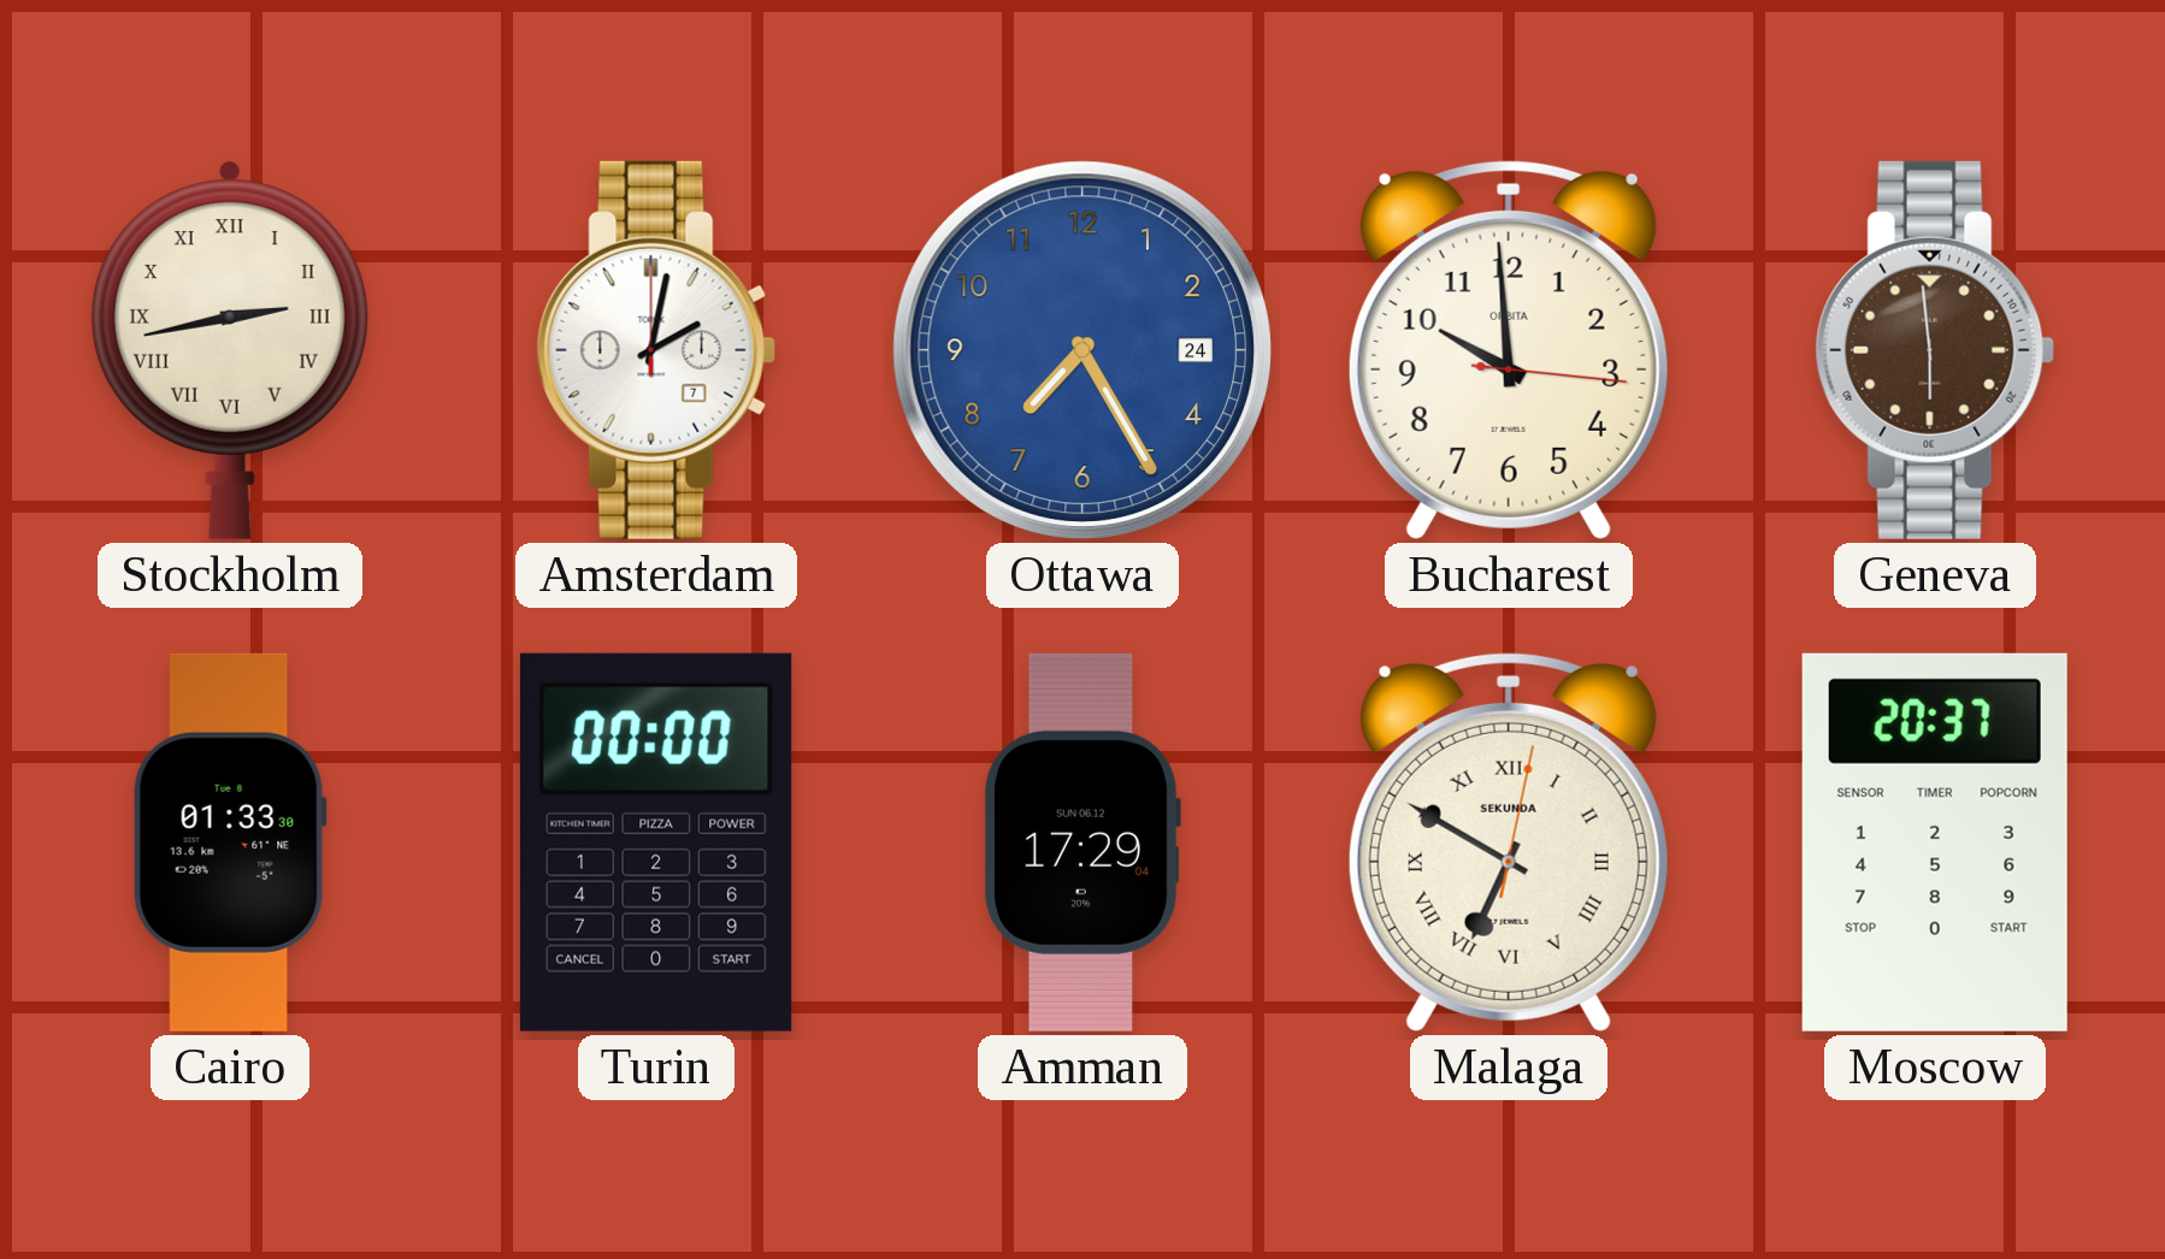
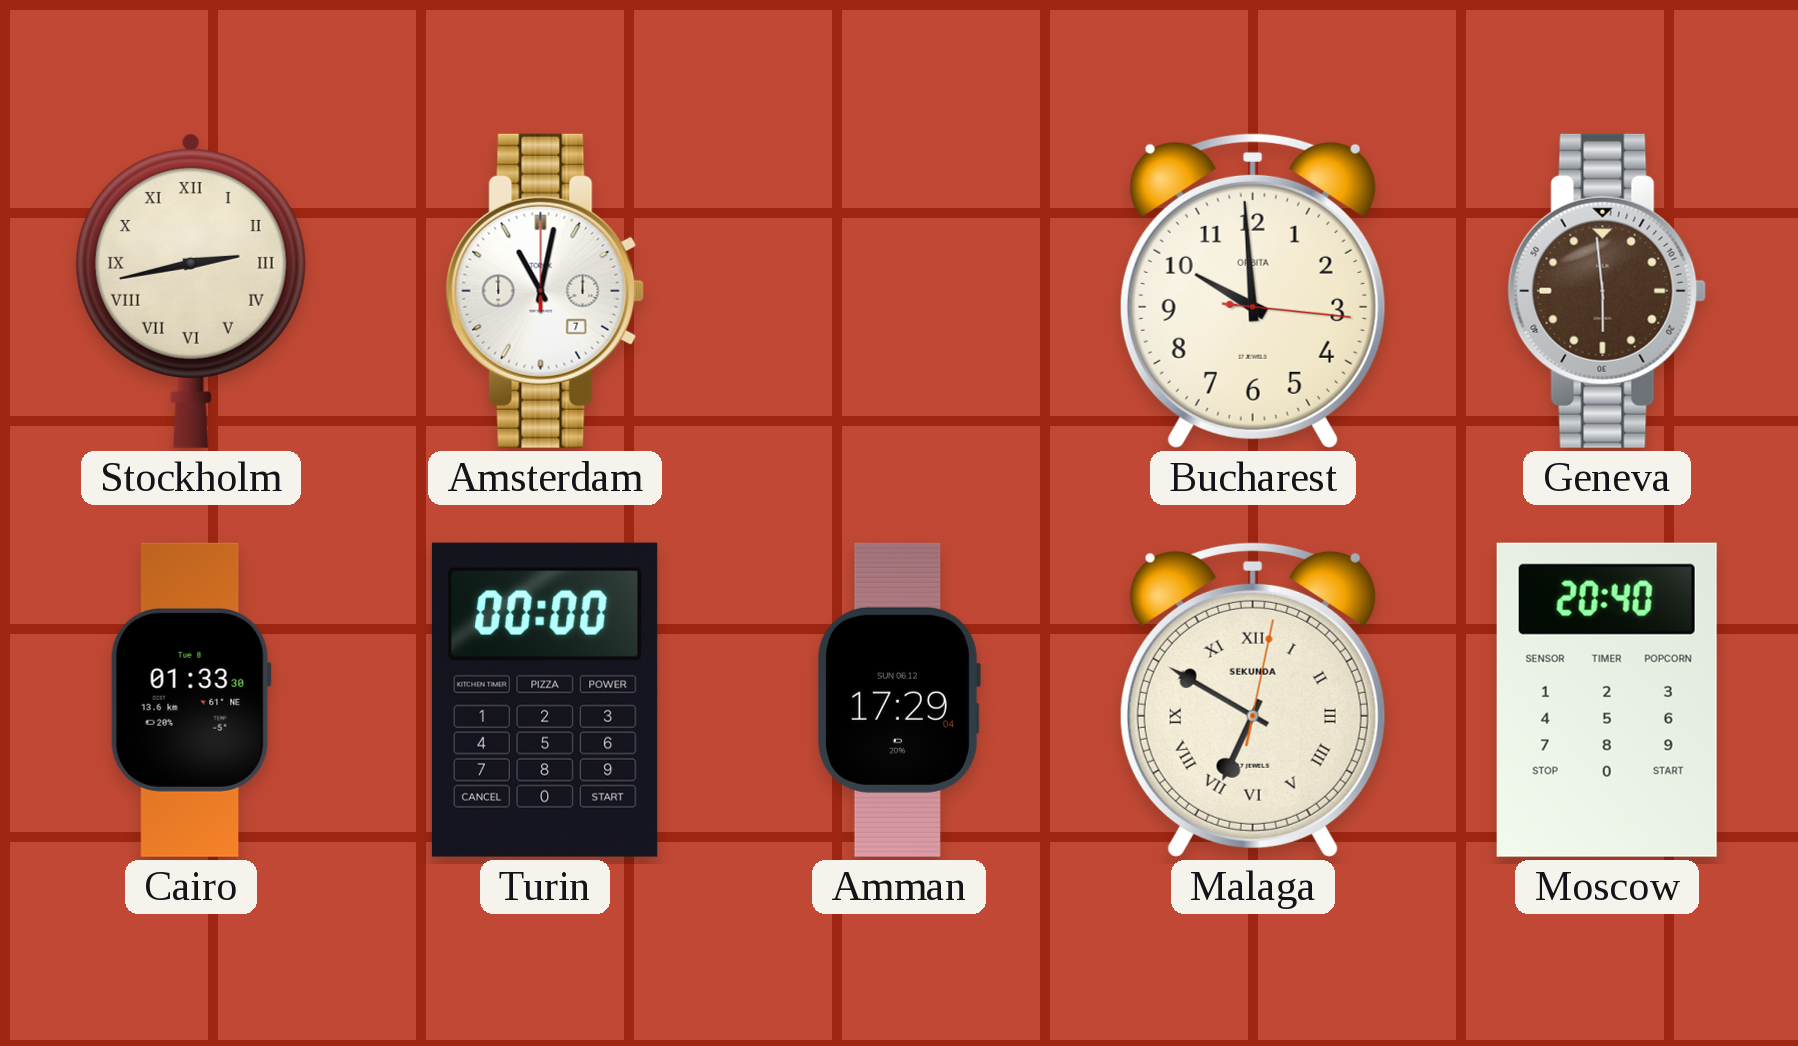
Amsterdam: 2:02 -> 11:02
Ottawa: 7:25 -> none
Moscow: 20:37 -> 20:40
